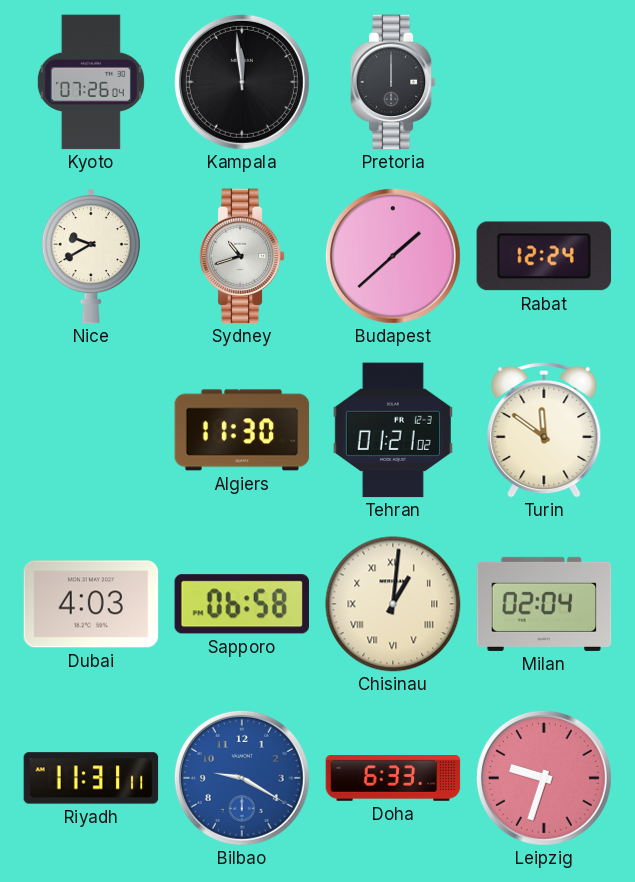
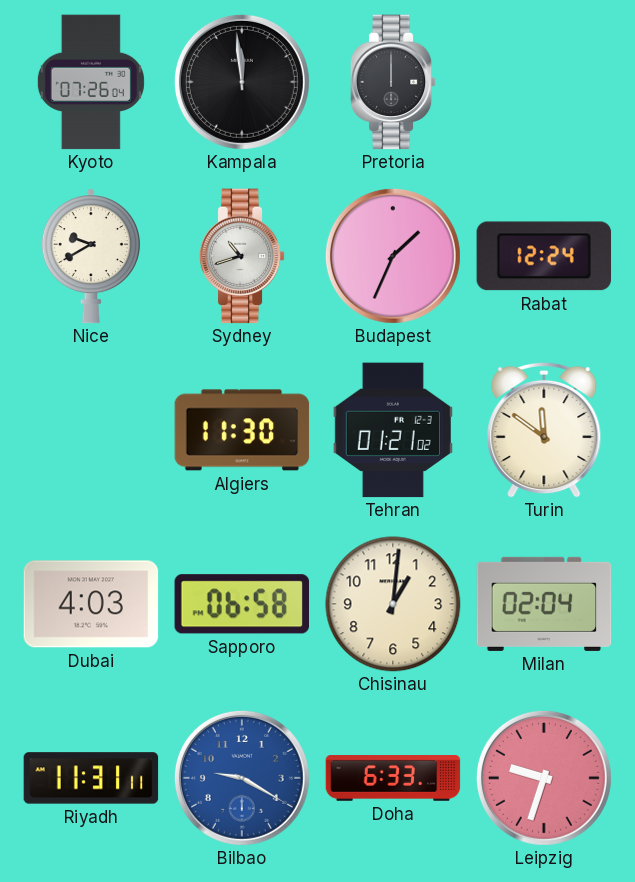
Budapest: 1:38 -> 1:34
Chisinau numerals: Roman -> Arabic
